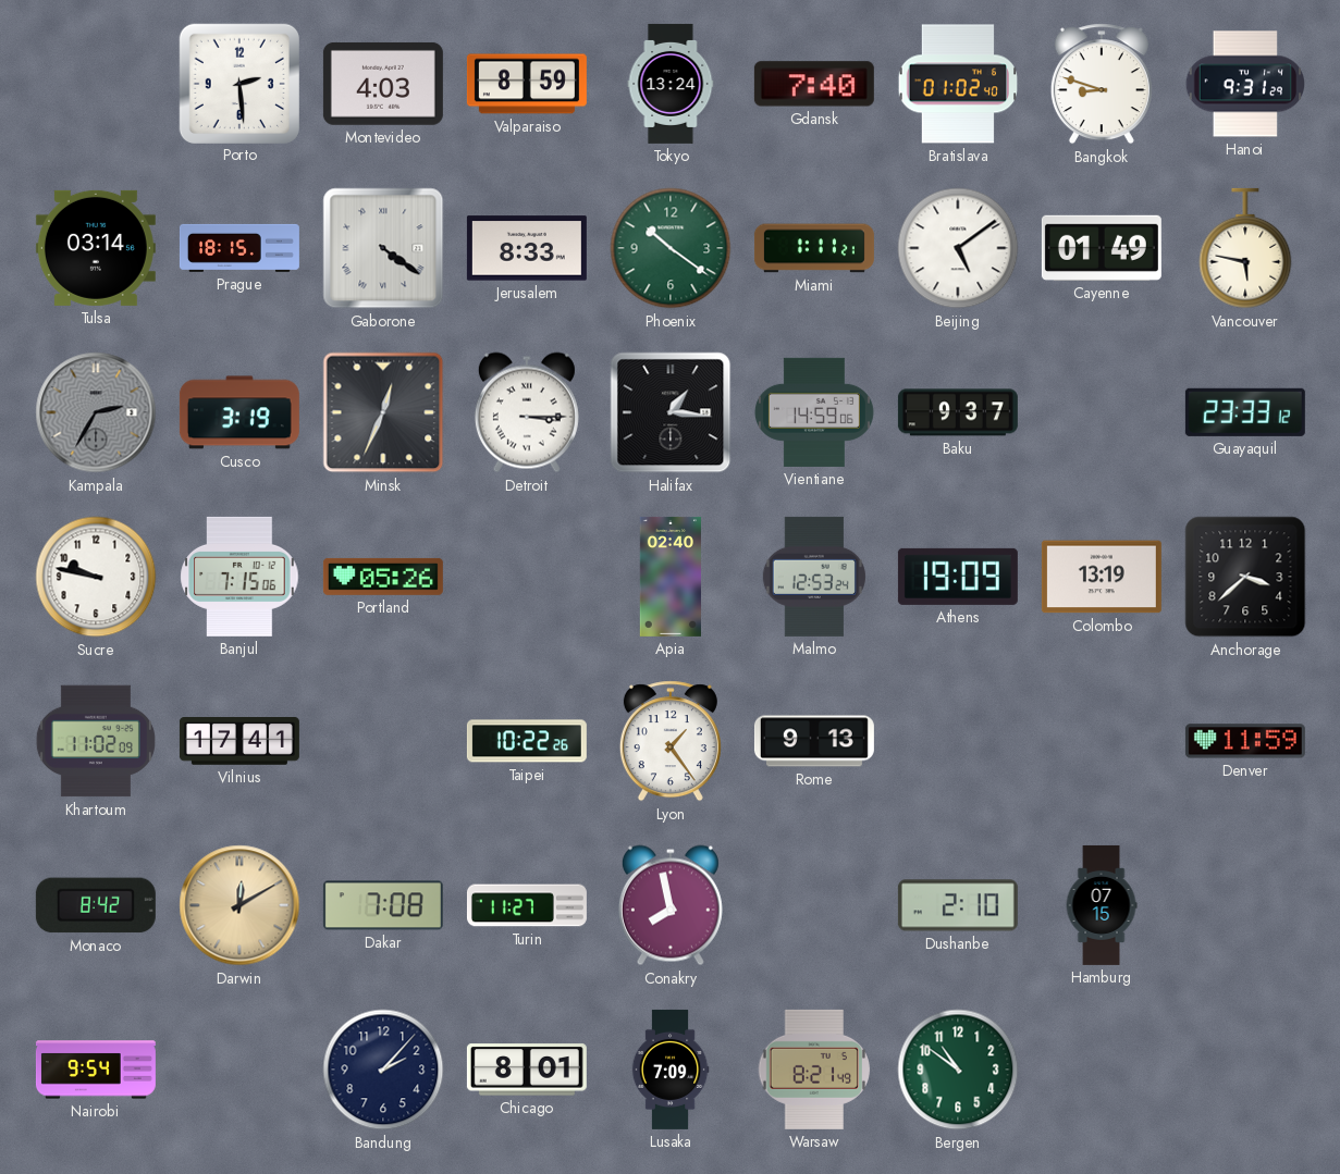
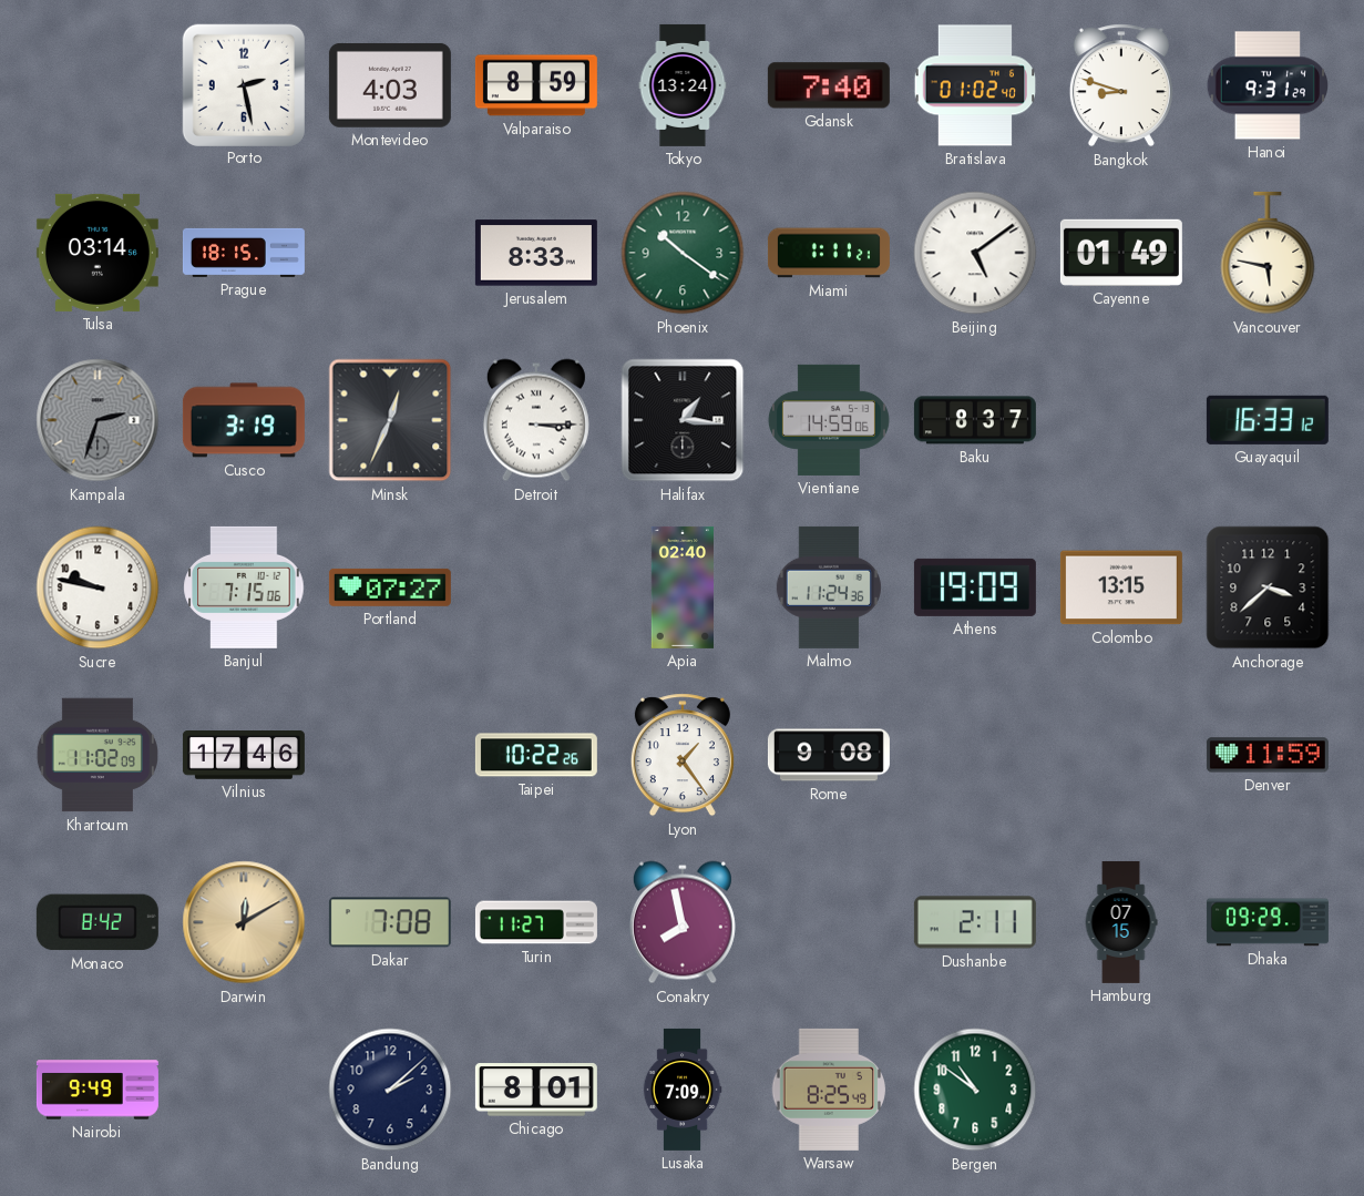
Porto: 2:29 -> 2:28
Gaborone: 4:21 -> none
Kampala: 2:35 -> 2:33
Baku: 9:37 -> 8:37
Guayaquil: 23:33 -> 16:33
Portland: 05:26 -> 07:27
Malmo: 12:53 -> 11:24
Colombo: 13:19 -> 13:15
Vilnius: 17:41 -> 17:46
Rome: 9:13 -> 9:08
Dushanbe: 2:10 -> 2:11
Dhaka: none -> 09:29
Nairobi: 9:54 -> 9:49
Bandung: 2:07 -> 2:08
Warsaw: 8:21 -> 8:25
